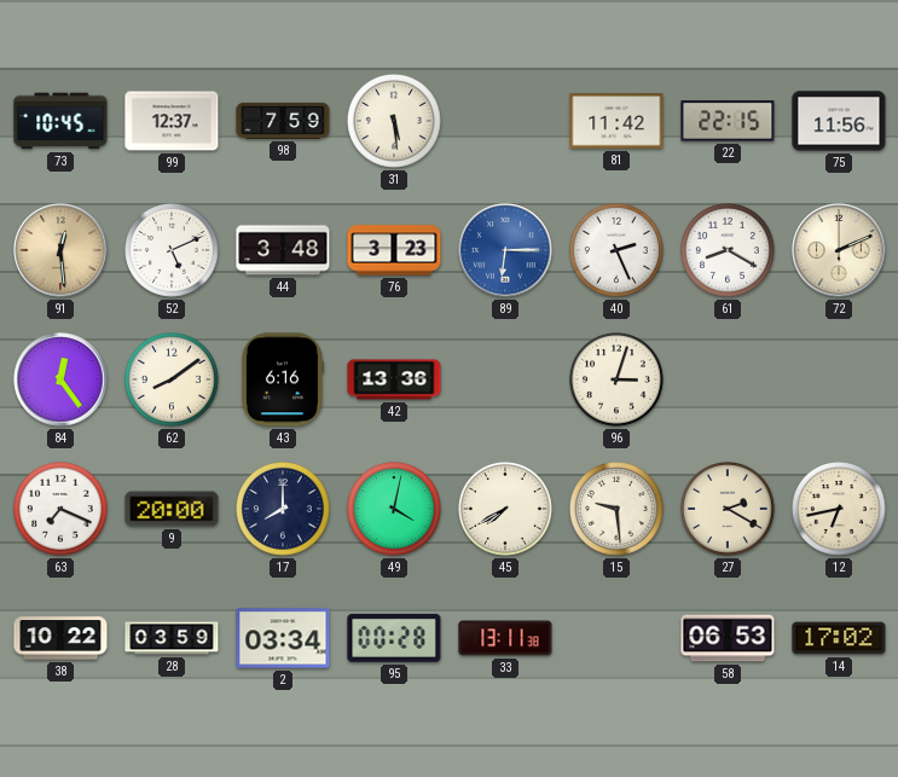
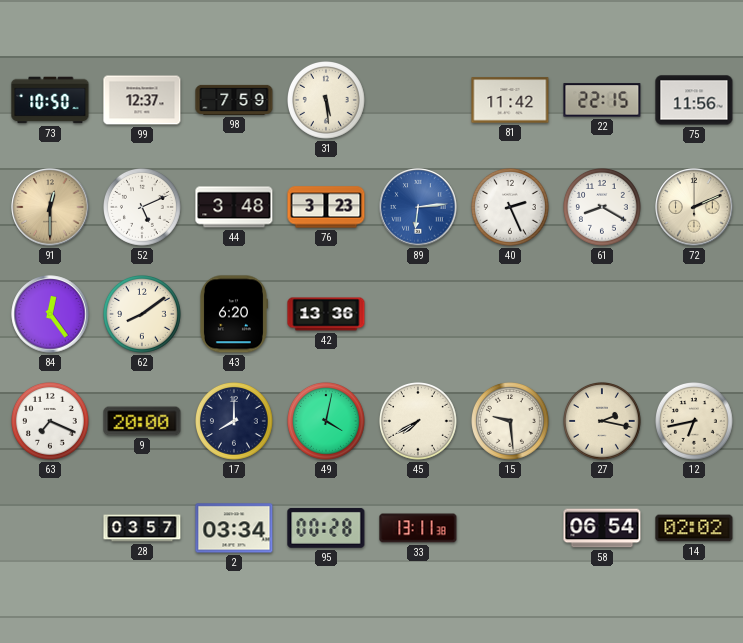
73: 10:45 -> 10:50
91: 12:29 -> 12:30
89: 6:15 -> 6:14
43: 6:16 -> 6:20
96: 3:03 -> none
27: 2:20 -> 2:17
38: 10:22 -> none
28: 03:59 -> 03:57
58: 06:53 -> 06:54
14: 17:02 -> 02:02
